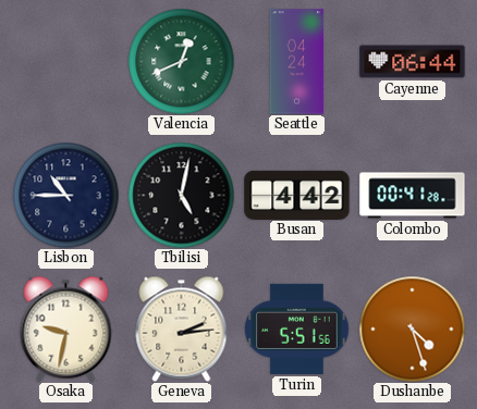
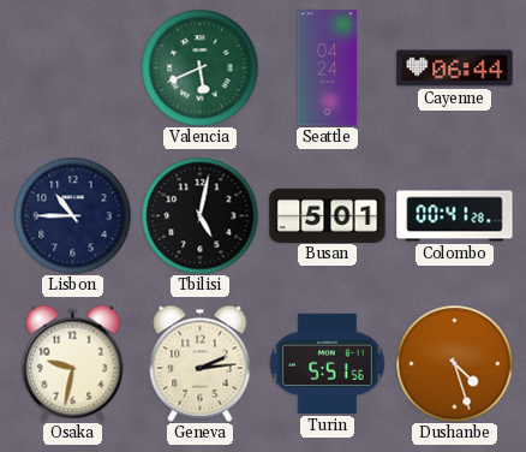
Valencia: 12:41 -> 5:41
Busan: 4:42 -> 5:01
